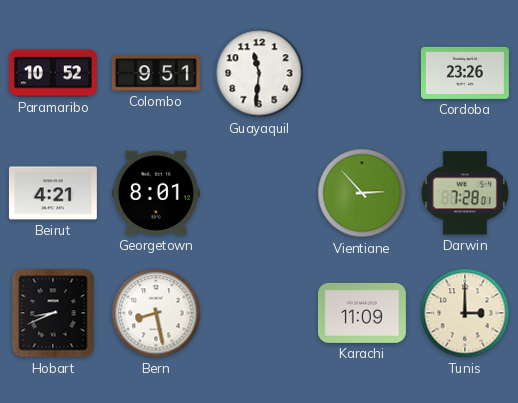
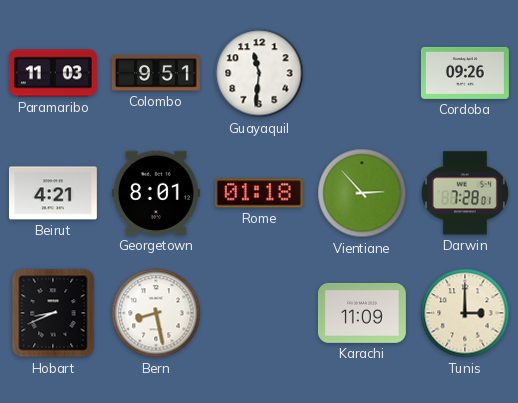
Paramaribo: 10:52 -> 11:03
Cordoba: 23:26 -> 09:26
Rome: none -> 01:18
